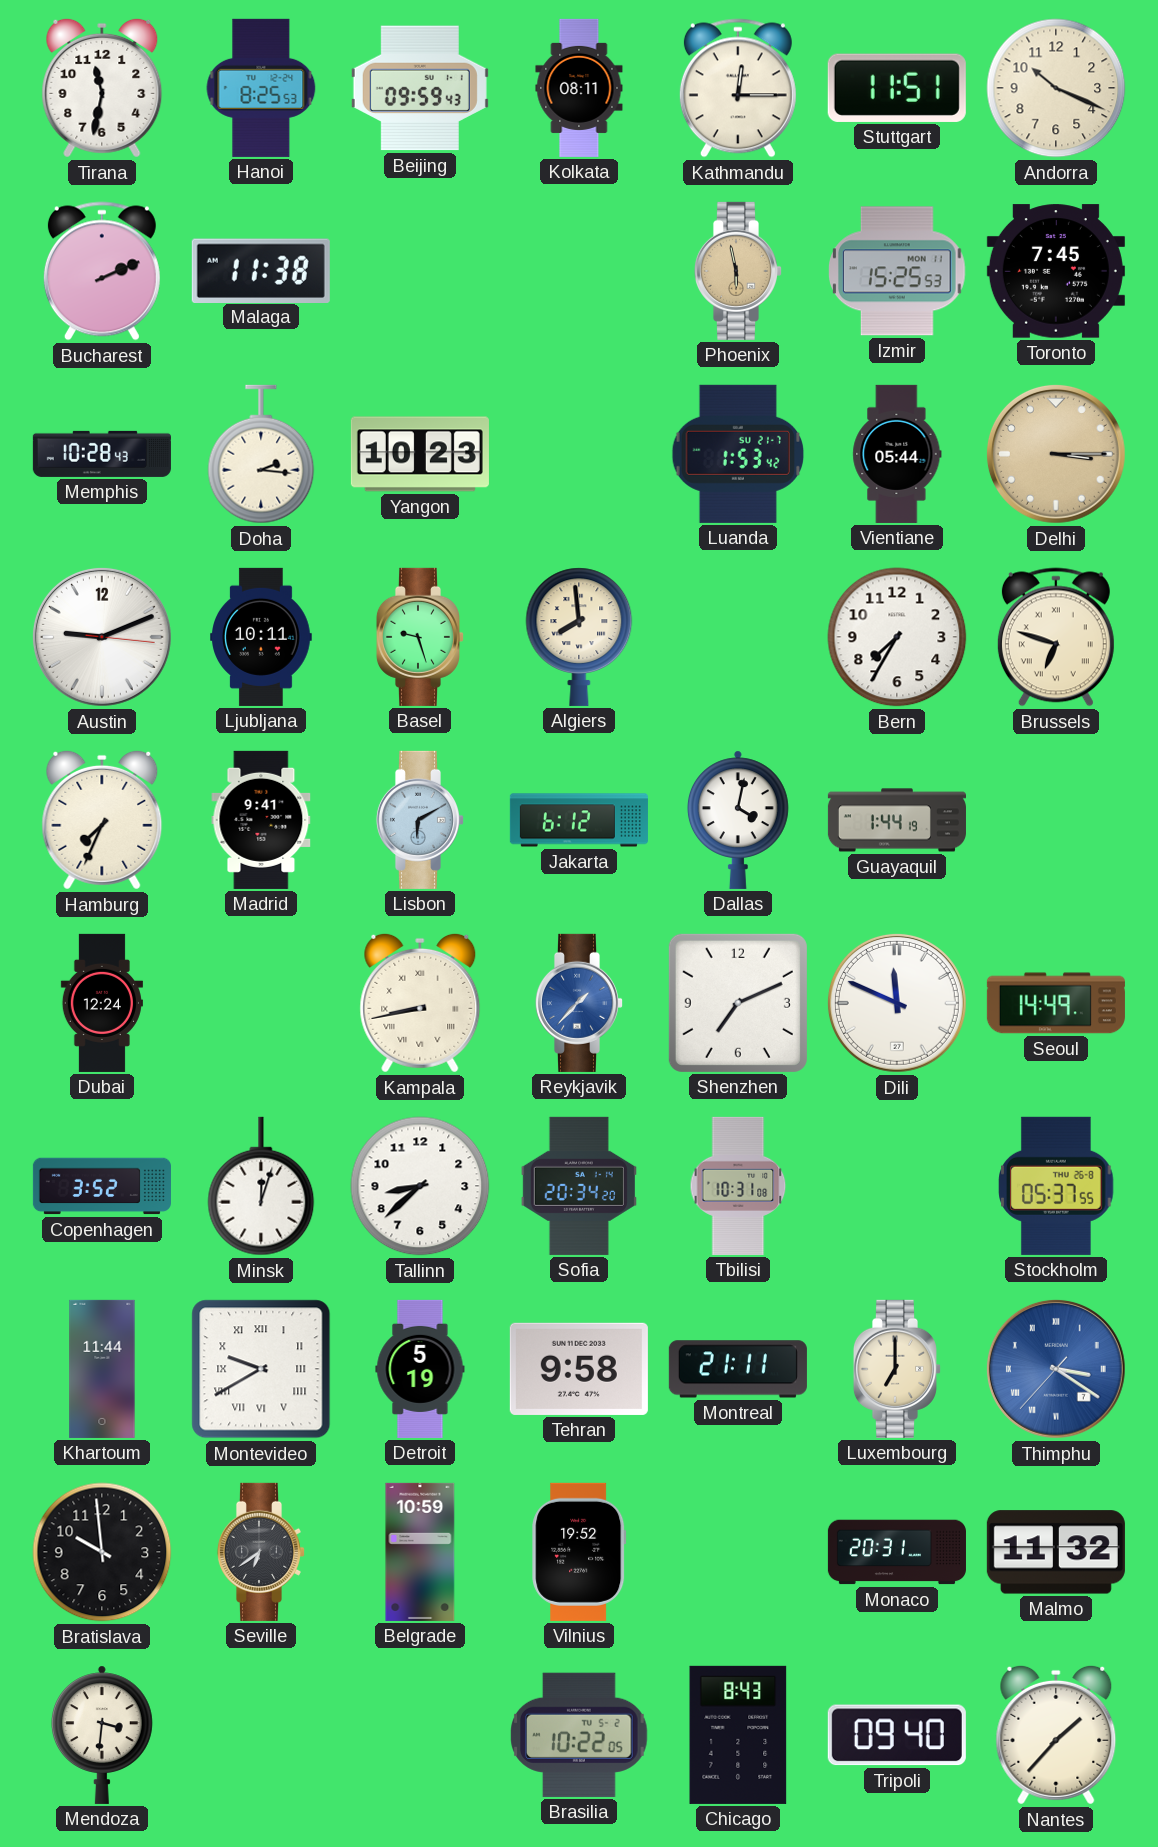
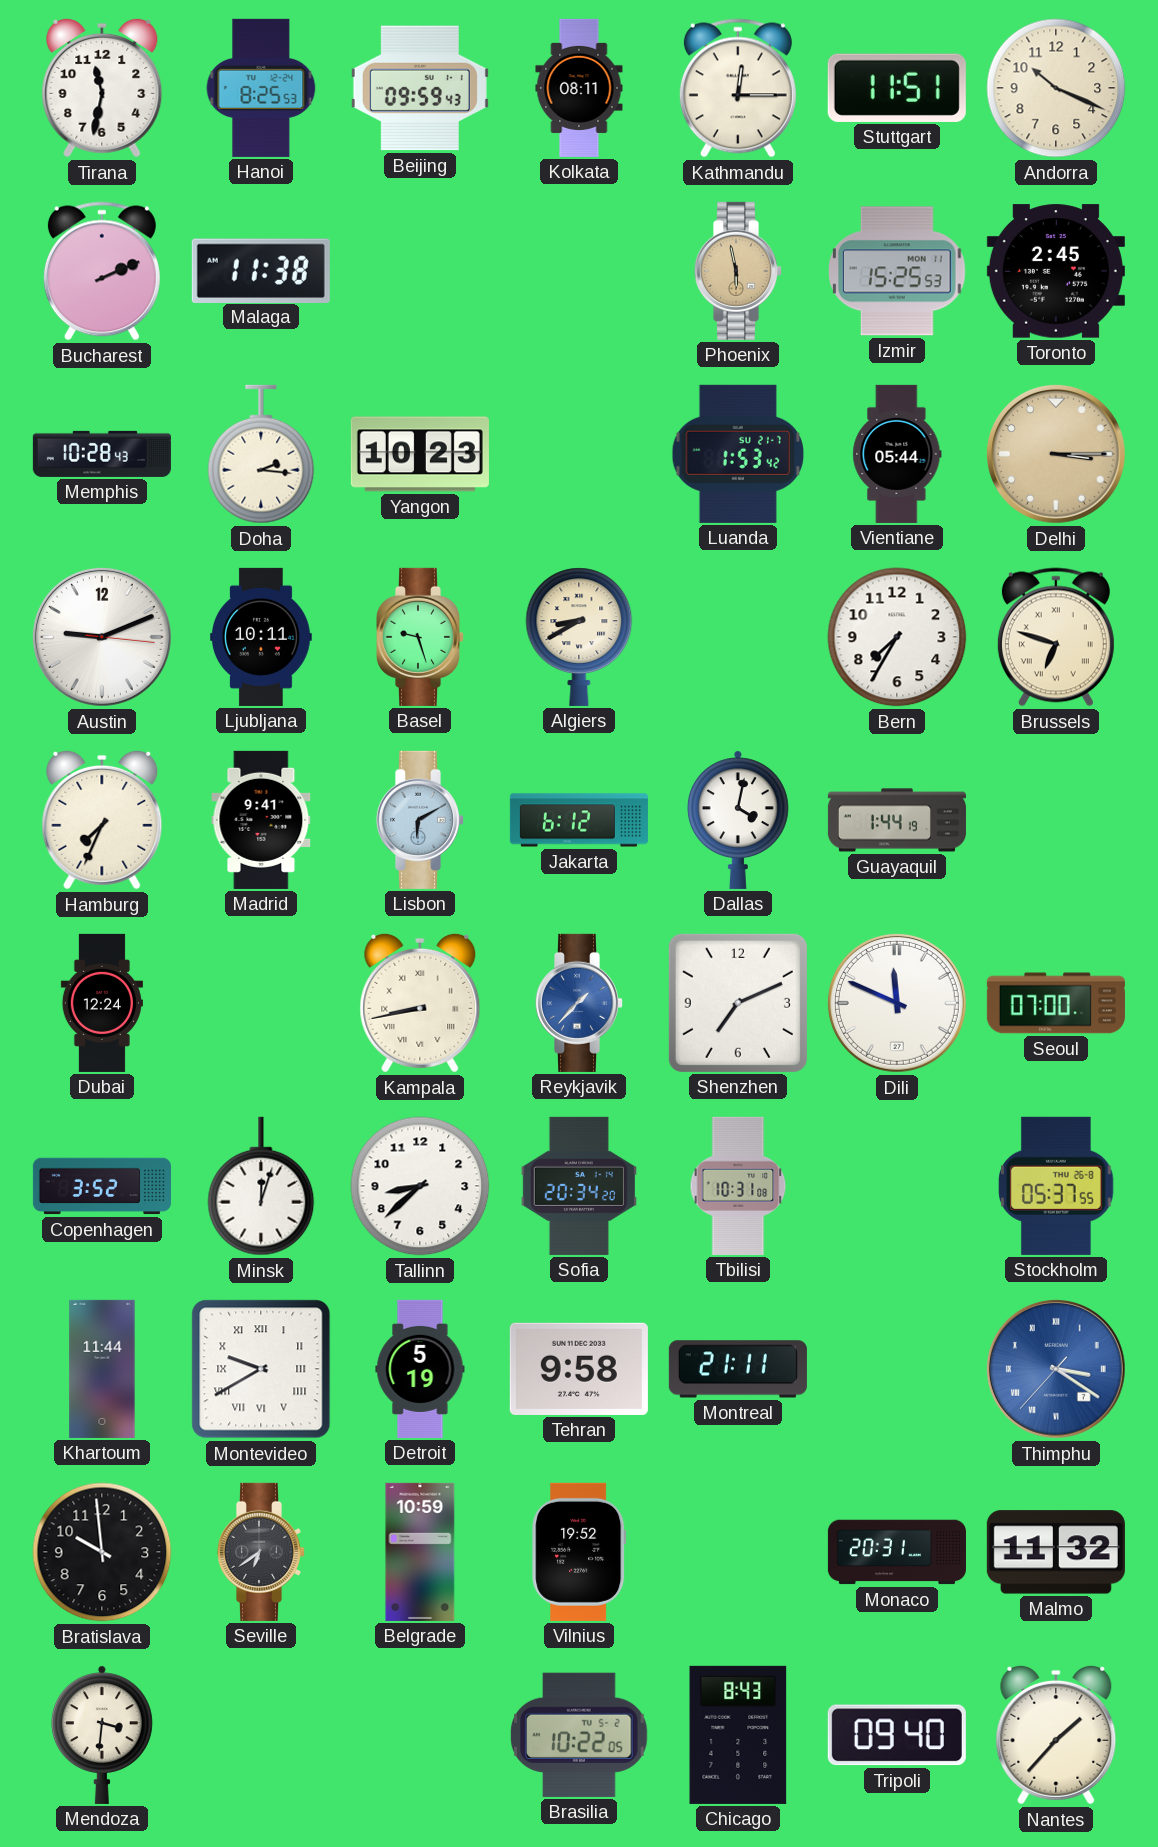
Toronto: 7:45 -> 2:45
Algiers: 7:59 -> 8:40
Seoul: 14:49 -> 07:00
Luxembourg: 7:00 -> none
